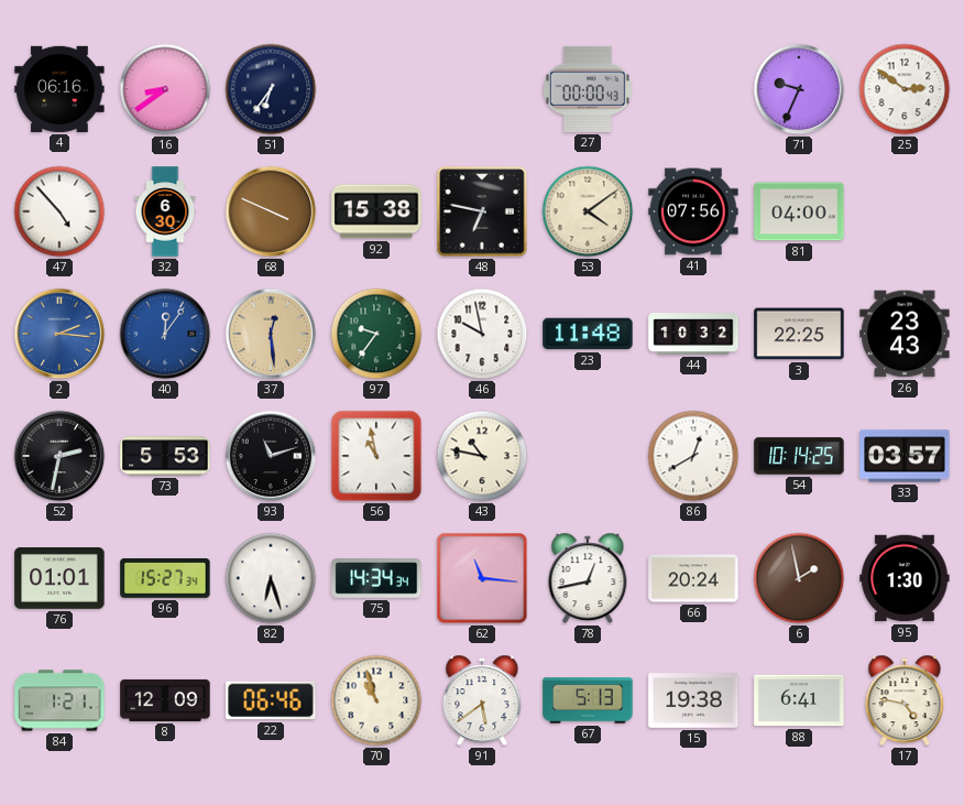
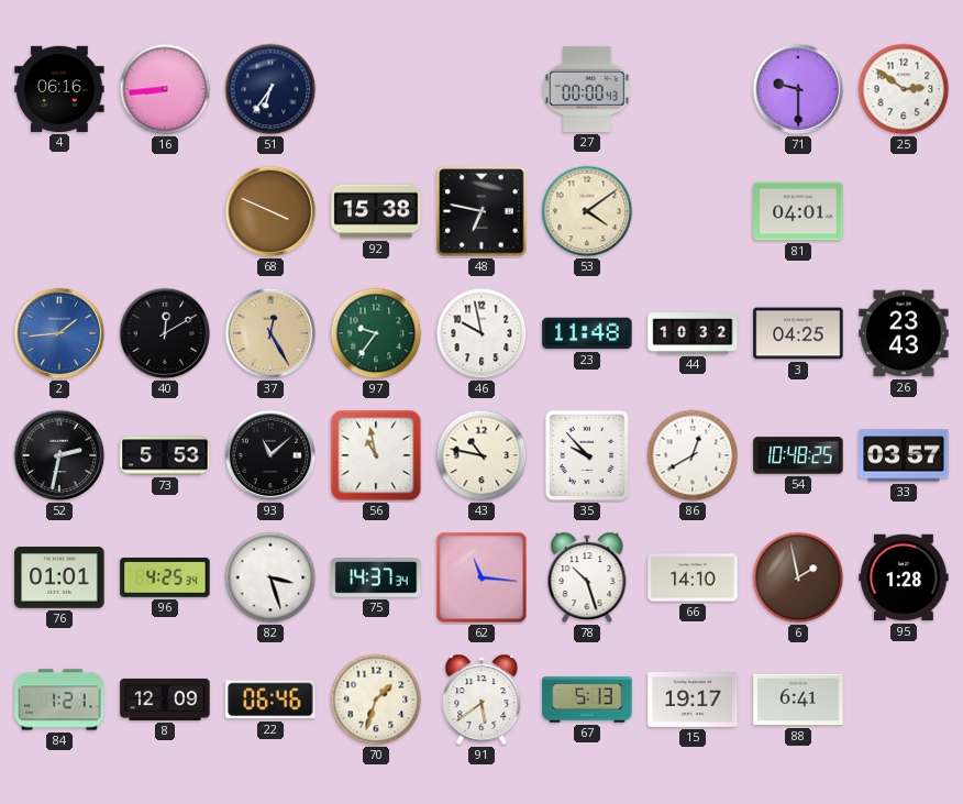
16: 8:39 -> 8:44
71: 9:34 -> 9:30
47: 4:53 -> none
32: 6:30 -> none
41: 07:56 -> none
81: 04:00 -> 04:01
2: 2:16 -> 1:44
40: 12:06 -> 12:10
40 dial: blue -> black
37: 12:29 -> 12:25
3: 22:25 -> 04:25
93: 11:12 -> 11:08
35: none -> 9:53
54: 10:14 -> 10:48
96: 15:27 -> 4:25
82: 6:27 -> 3:27
75: 14:34 -> 14:37
78: 12:43 -> 10:27
66: 20:24 -> 14:10
95: 1:30 -> 1:28
70: 10:57 -> 1:33
15: 19:38 -> 19:17
17: 4:47 -> none
